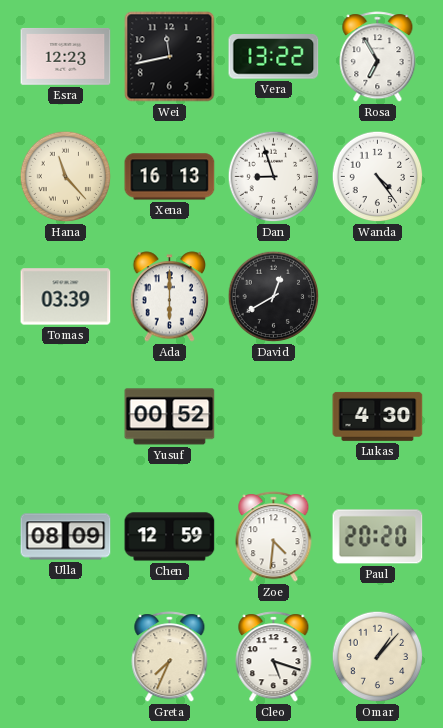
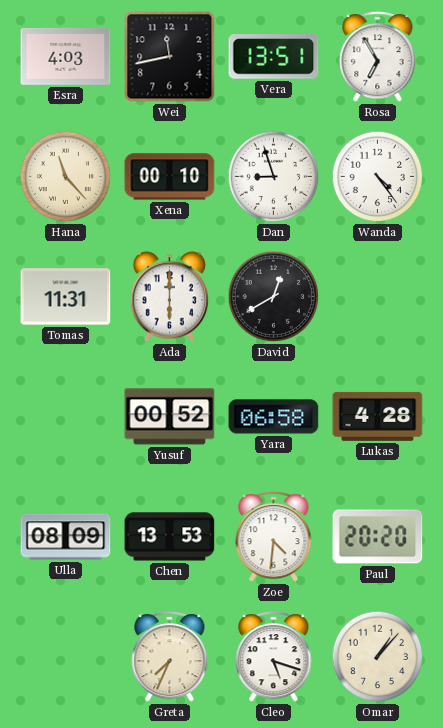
Esra: 12:23 -> 4:03
Vera: 13:22 -> 13:51
Xena: 16:13 -> 00:10
Tomas: 03:39 -> 11:31
Yara: none -> 06:58
Lukas: 4:30 -> 4:28
Chen: 12:59 -> 13:53
